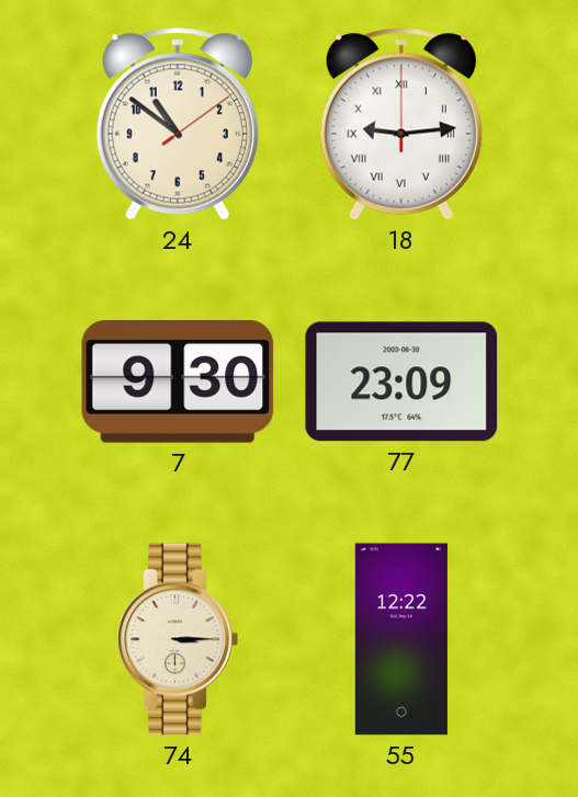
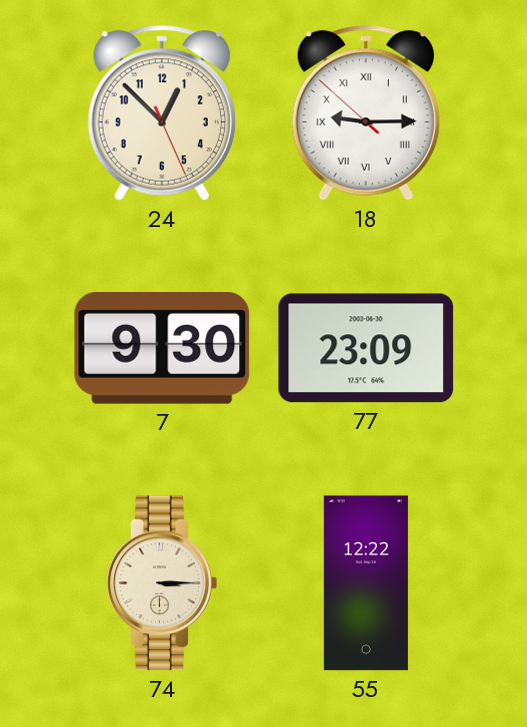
24: 10:51 -> 12:52
18: 9:14:00 -> 9:14:52
